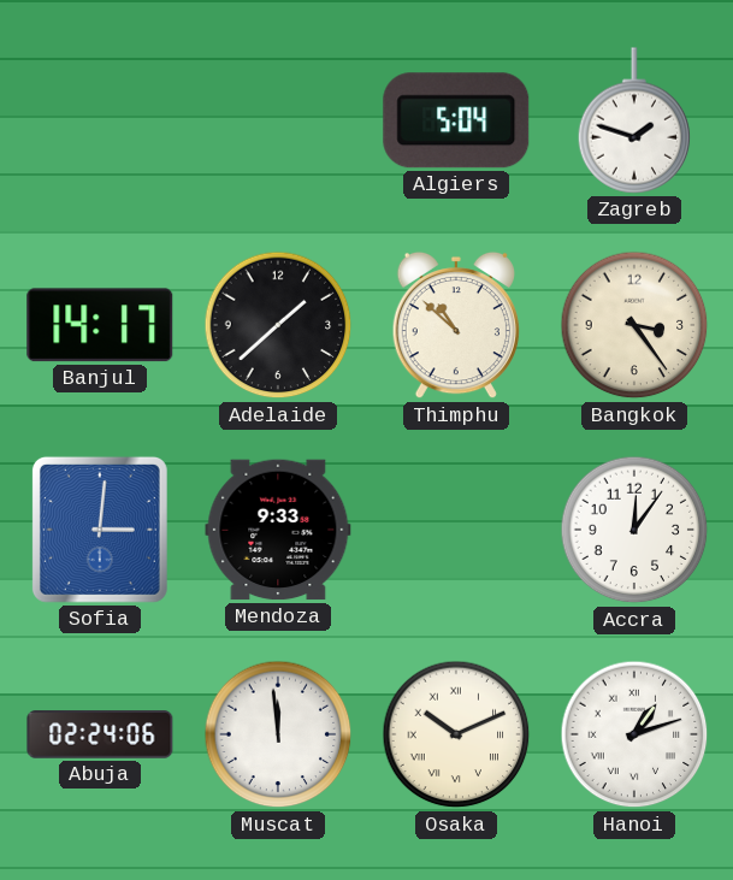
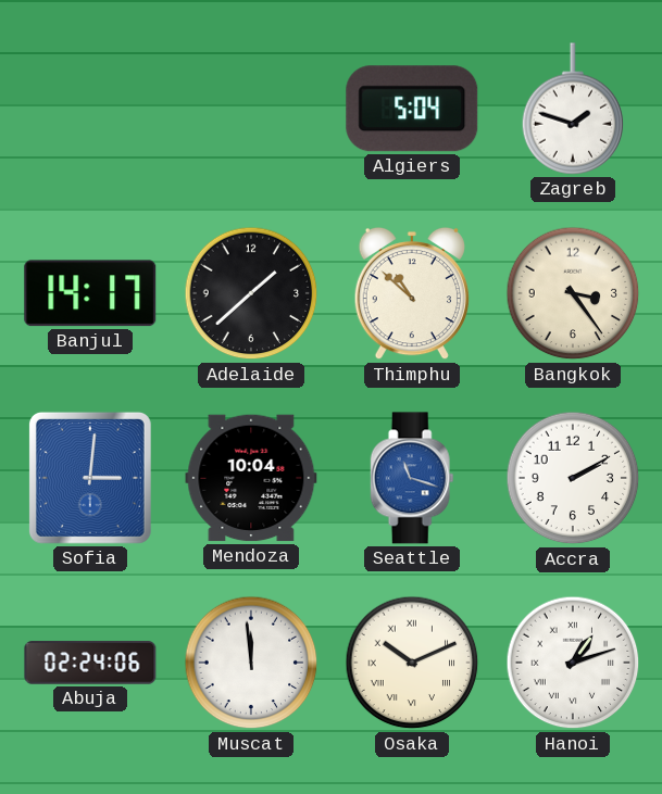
Mendoza: 9:33 -> 10:04
Seattle: none -> 11:18
Accra: 12:06 -> 2:10
